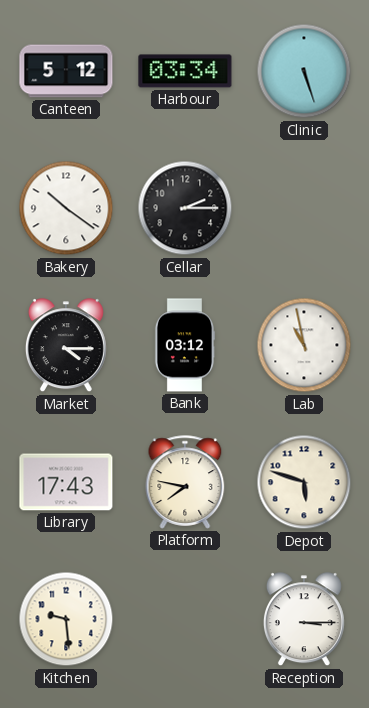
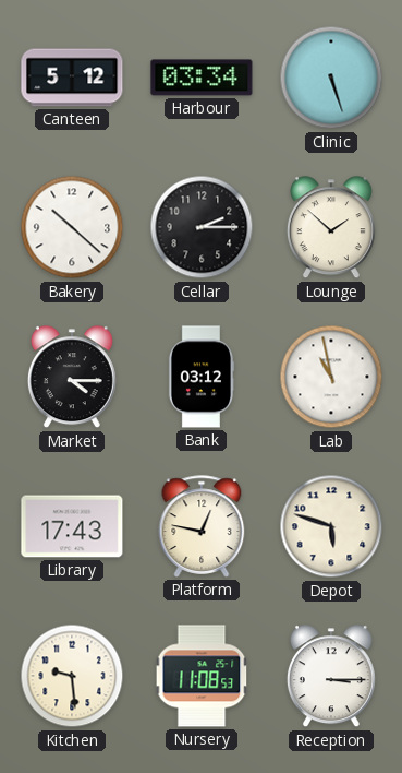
Bakery: 10:21 -> 10:22
Lounge: none -> 1:52
Platform: 7:47 -> 12:47
Nursery: none -> 11:08
